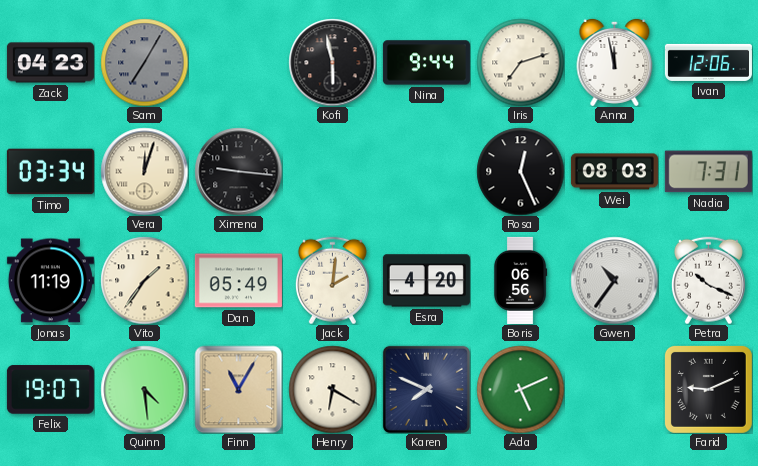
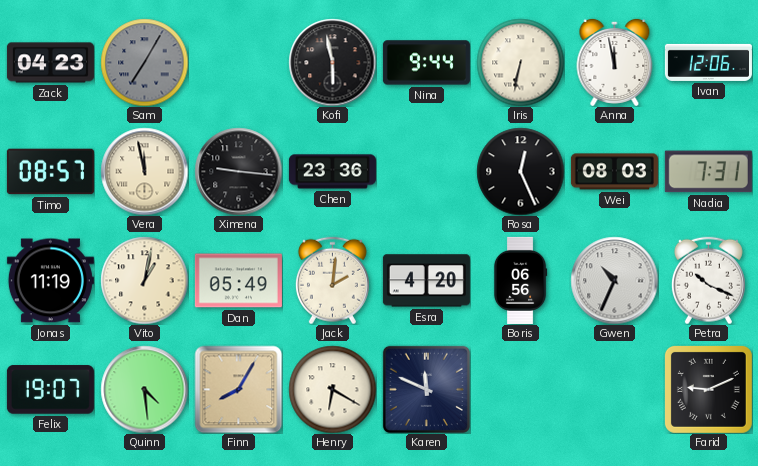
Iris: 7:12 -> 6:32
Timo: 03:34 -> 08:57
Vera: 12:03 -> 11:58
Chen: none -> 23:36
Vito: 1:36 -> 1:02
Gwen: 10:36 -> 10:34
Finn: 11:05 -> 8:05
Karen: 7:49 -> 11:49
Ada: 5:11 -> none
